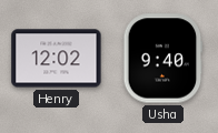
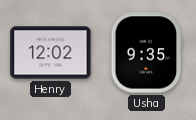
Usha: 9:40 -> 9:35
